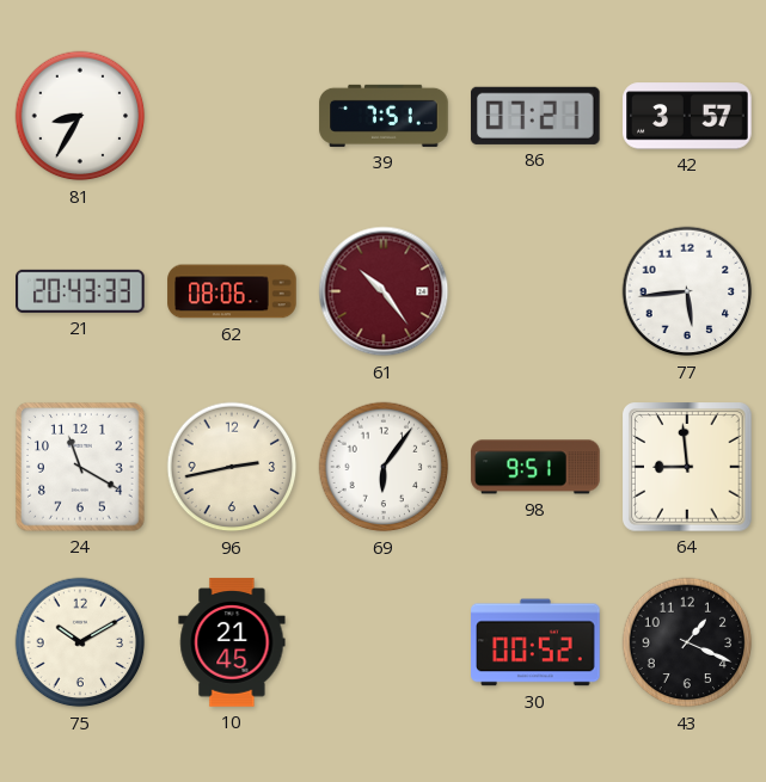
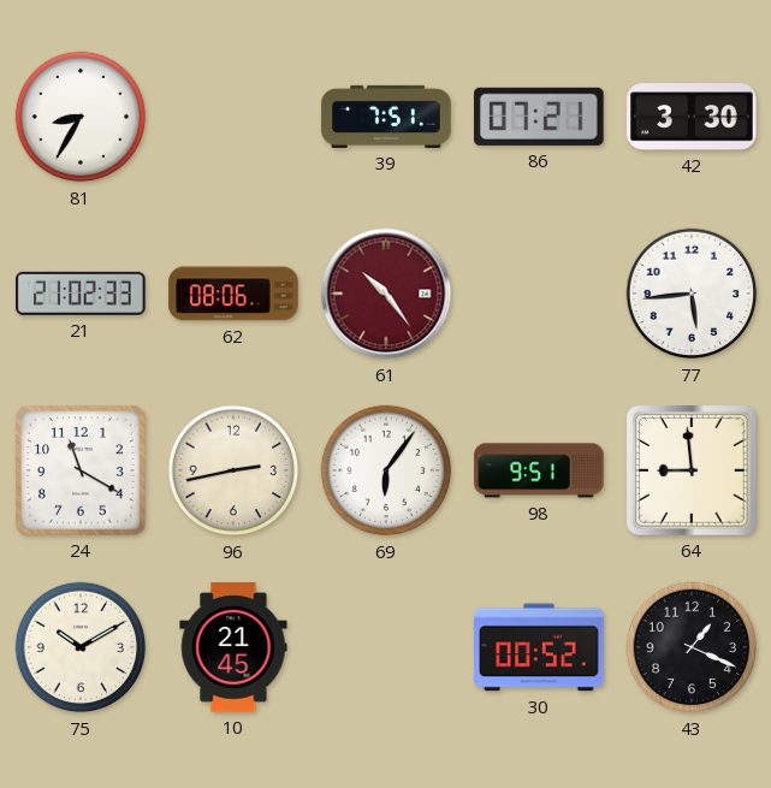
42: 3:57 -> 3:30
21: 20:43 -> 21:02
